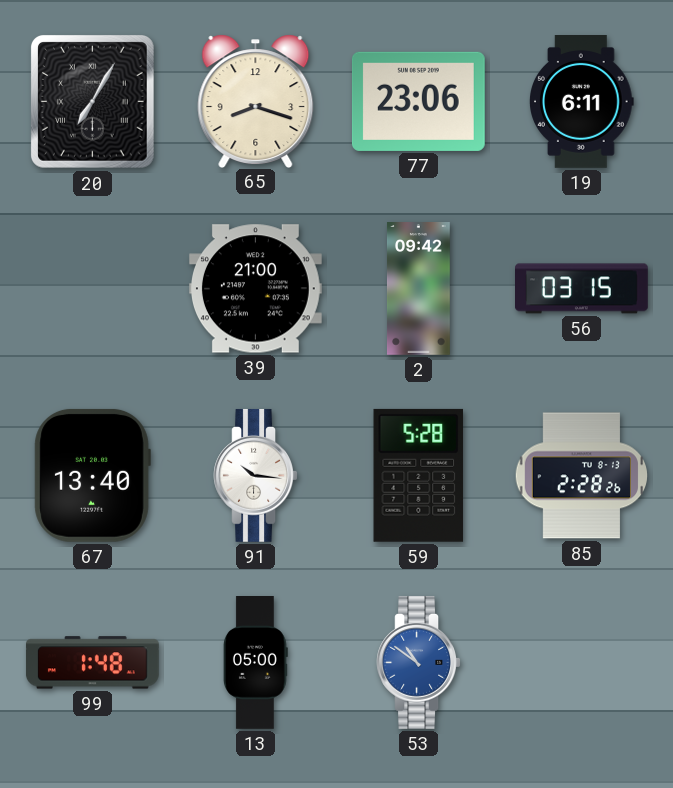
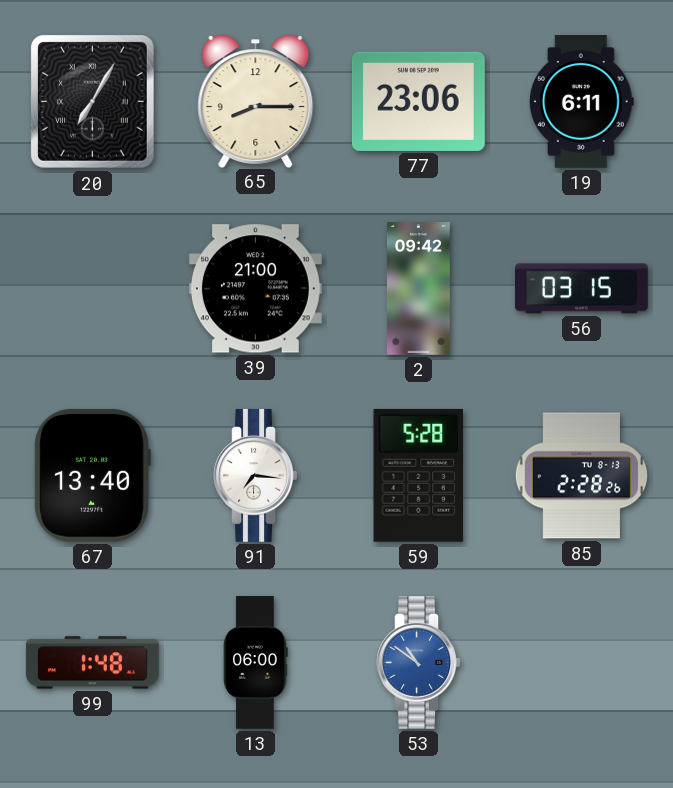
65: 8:18 -> 8:15
91: 10:16 -> 7:16
13: 05:00 -> 06:00
